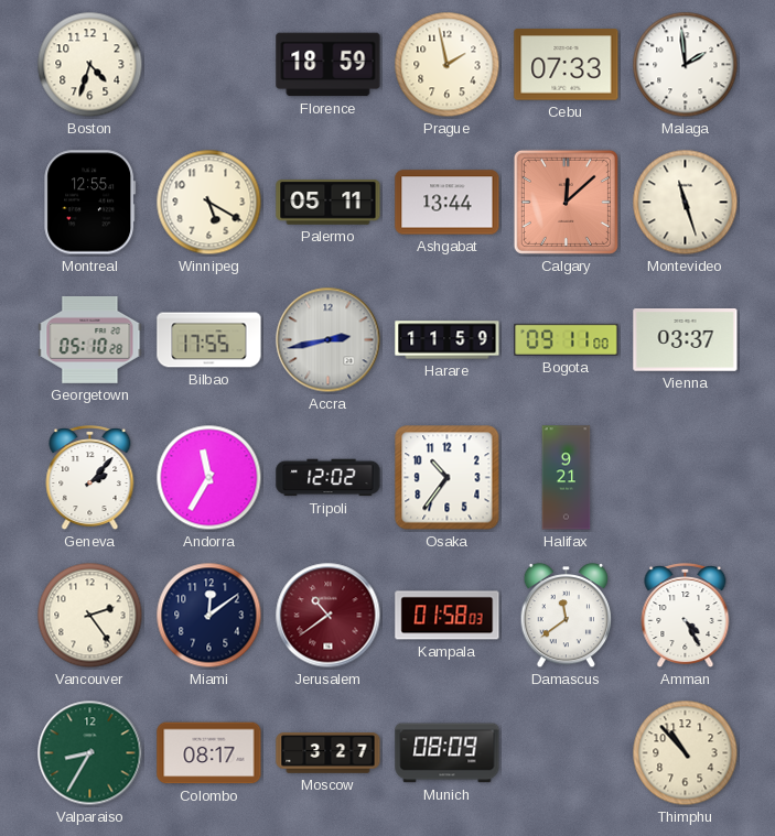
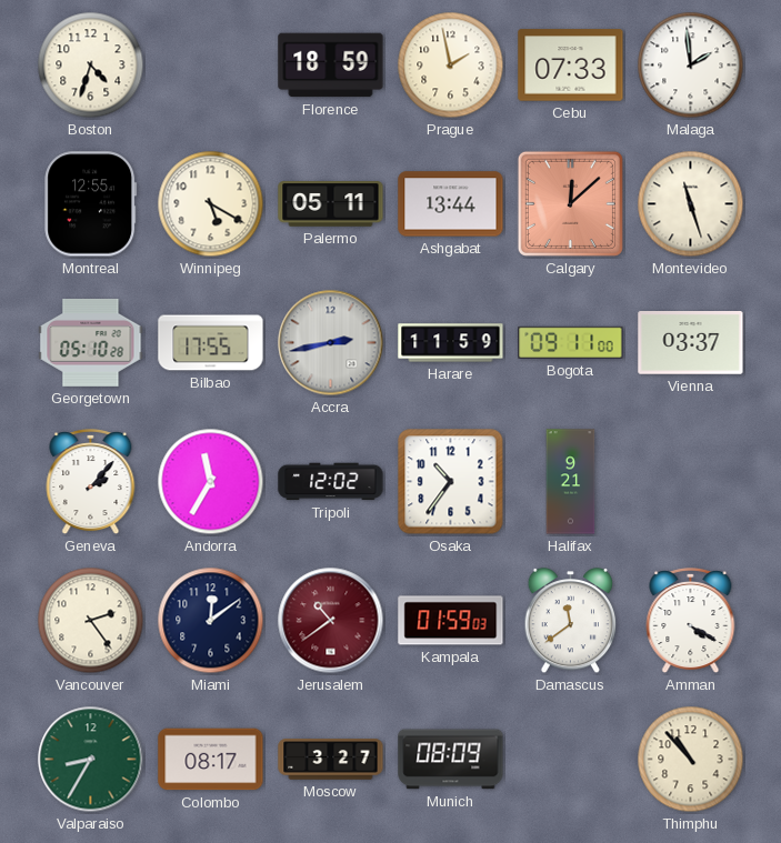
Kampala: 01:58 -> 01:59
Amman: 4:25 -> 4:20
